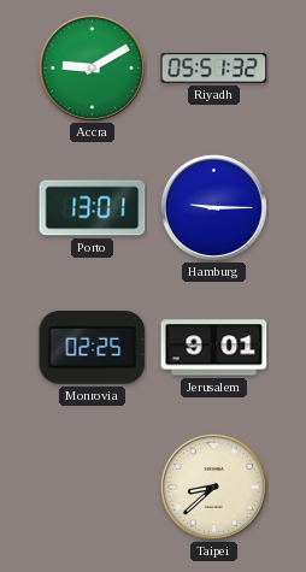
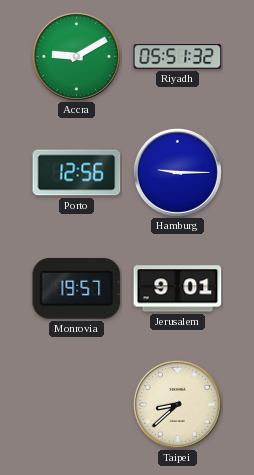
Porto: 13:01 -> 12:56
Monrovia: 02:25 -> 19:57
